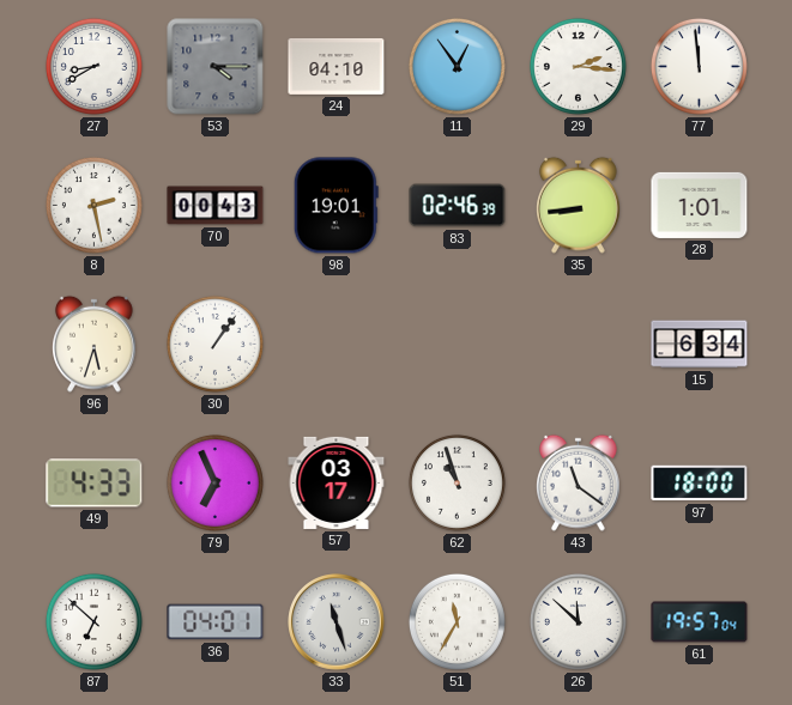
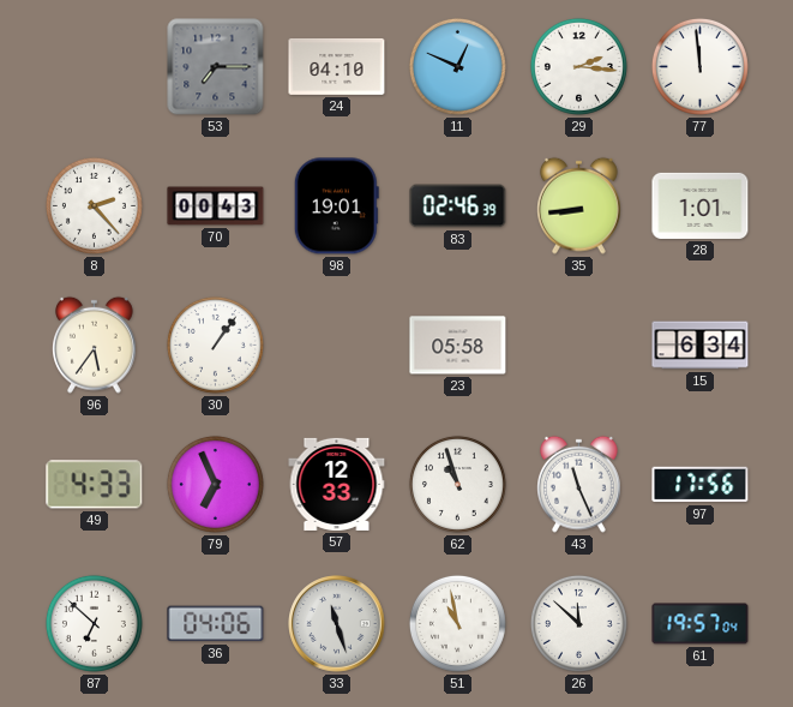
27: 8:40 -> none
53: 4:15 -> 7:15
11: 12:54 -> 12:49
8: 2:28 -> 2:23
96: 5:33 -> 5:36
23: none -> 05:58
57: 03:17 -> 12:33
43: 11:21 -> 11:26
97: 18:00 -> 17:56
36: 04:01 -> 04:06
51: 11:35 -> 10:58
